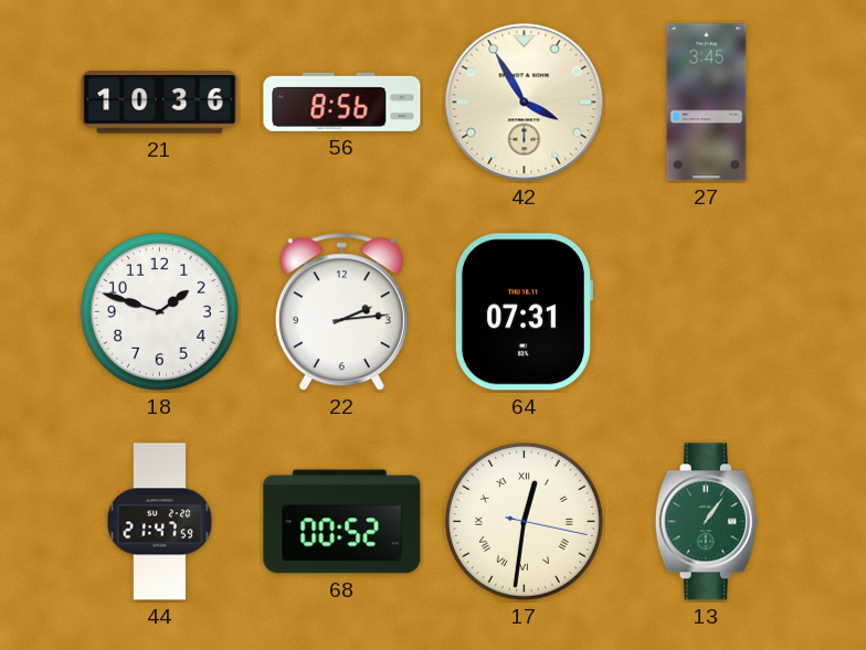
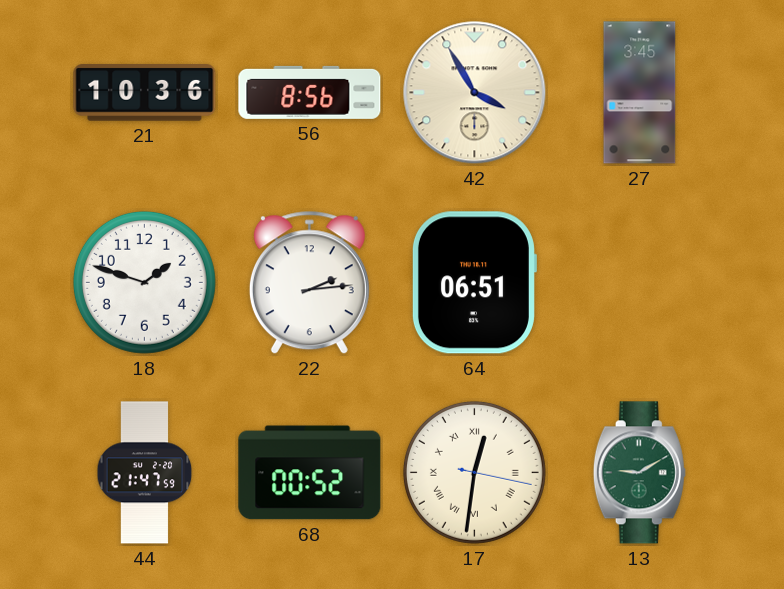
64: 07:31 -> 06:51
13: 1:06 -> 9:10
